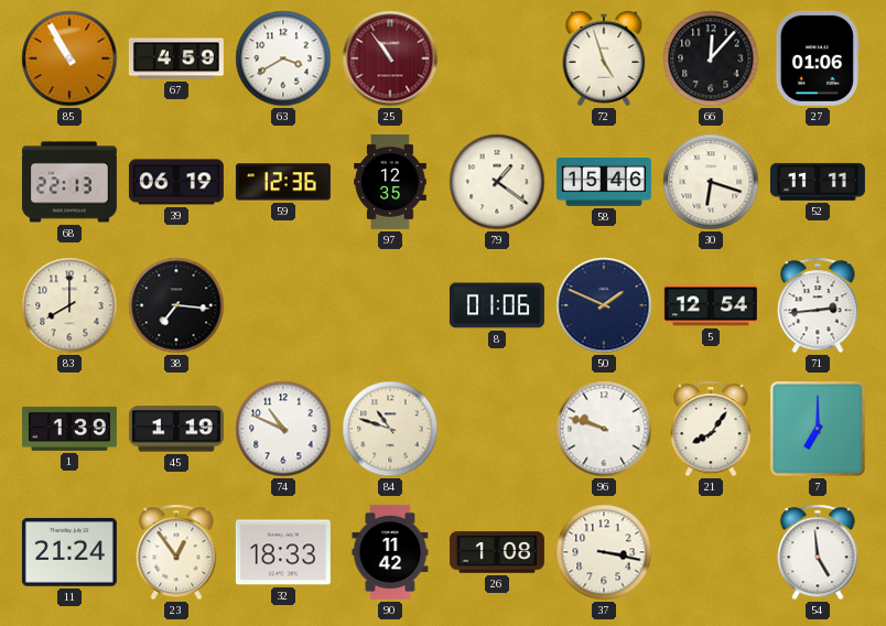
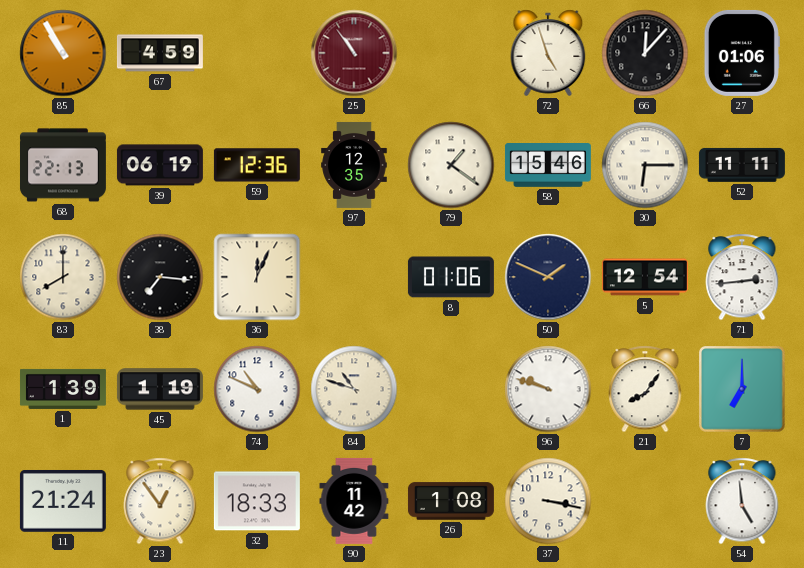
63: 3:40 -> none
30: 6:18 -> 6:15
36: none -> 12:04
